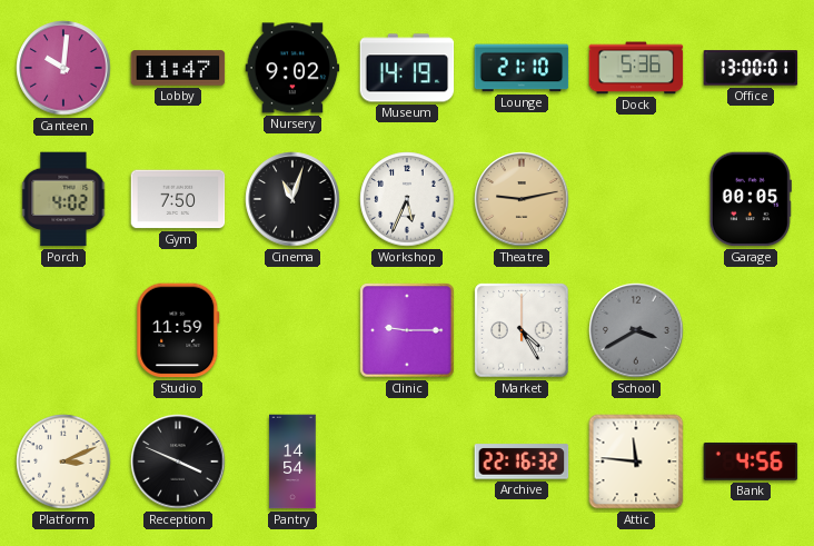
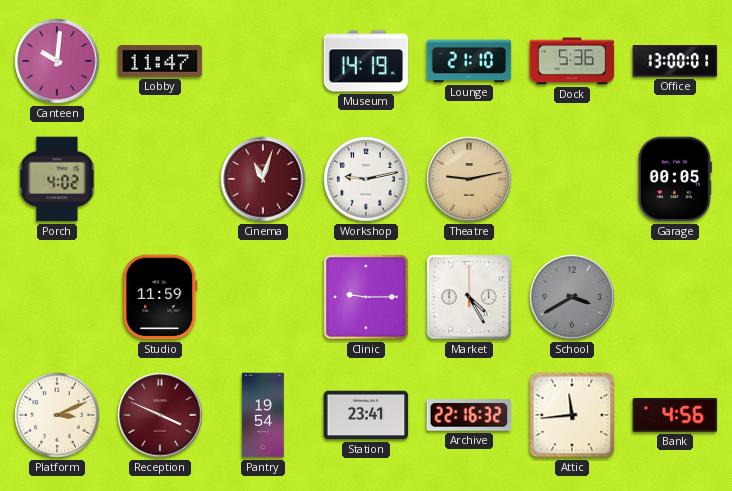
Nursery: 9:02 -> none
Gym: 7:50 -> none
Cinema dial: black -> burgundy
Workshop: 5:34 -> 9:13
Reception dial: black -> burgundy
Pantry: 14:54 -> 19:54
Station: none -> 23:41
Attic: 11:46 -> 11:44
